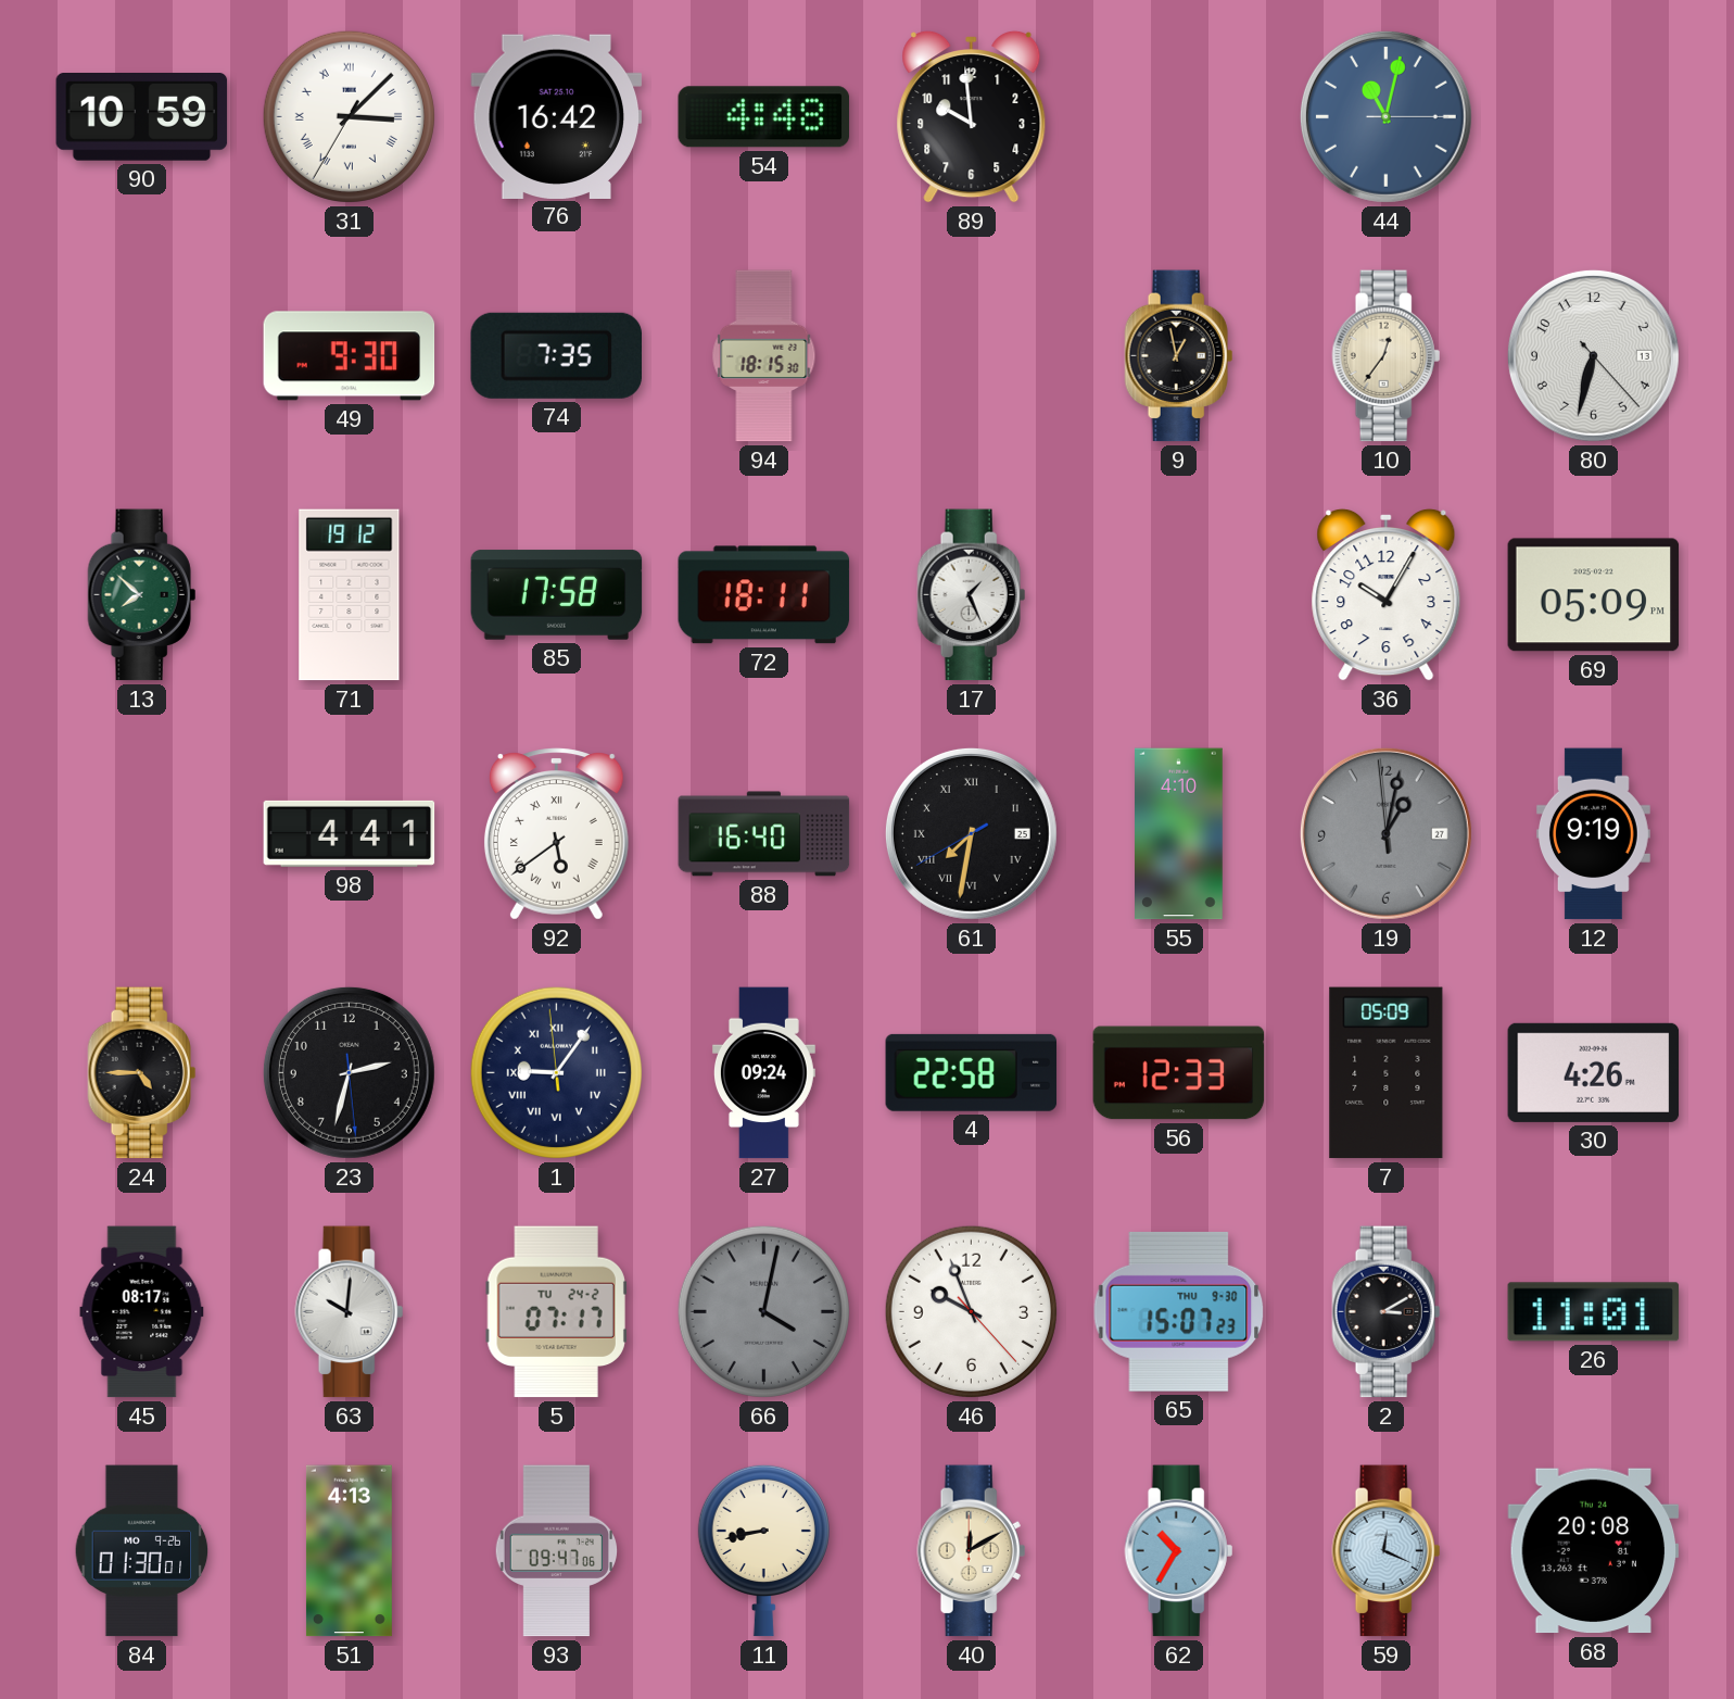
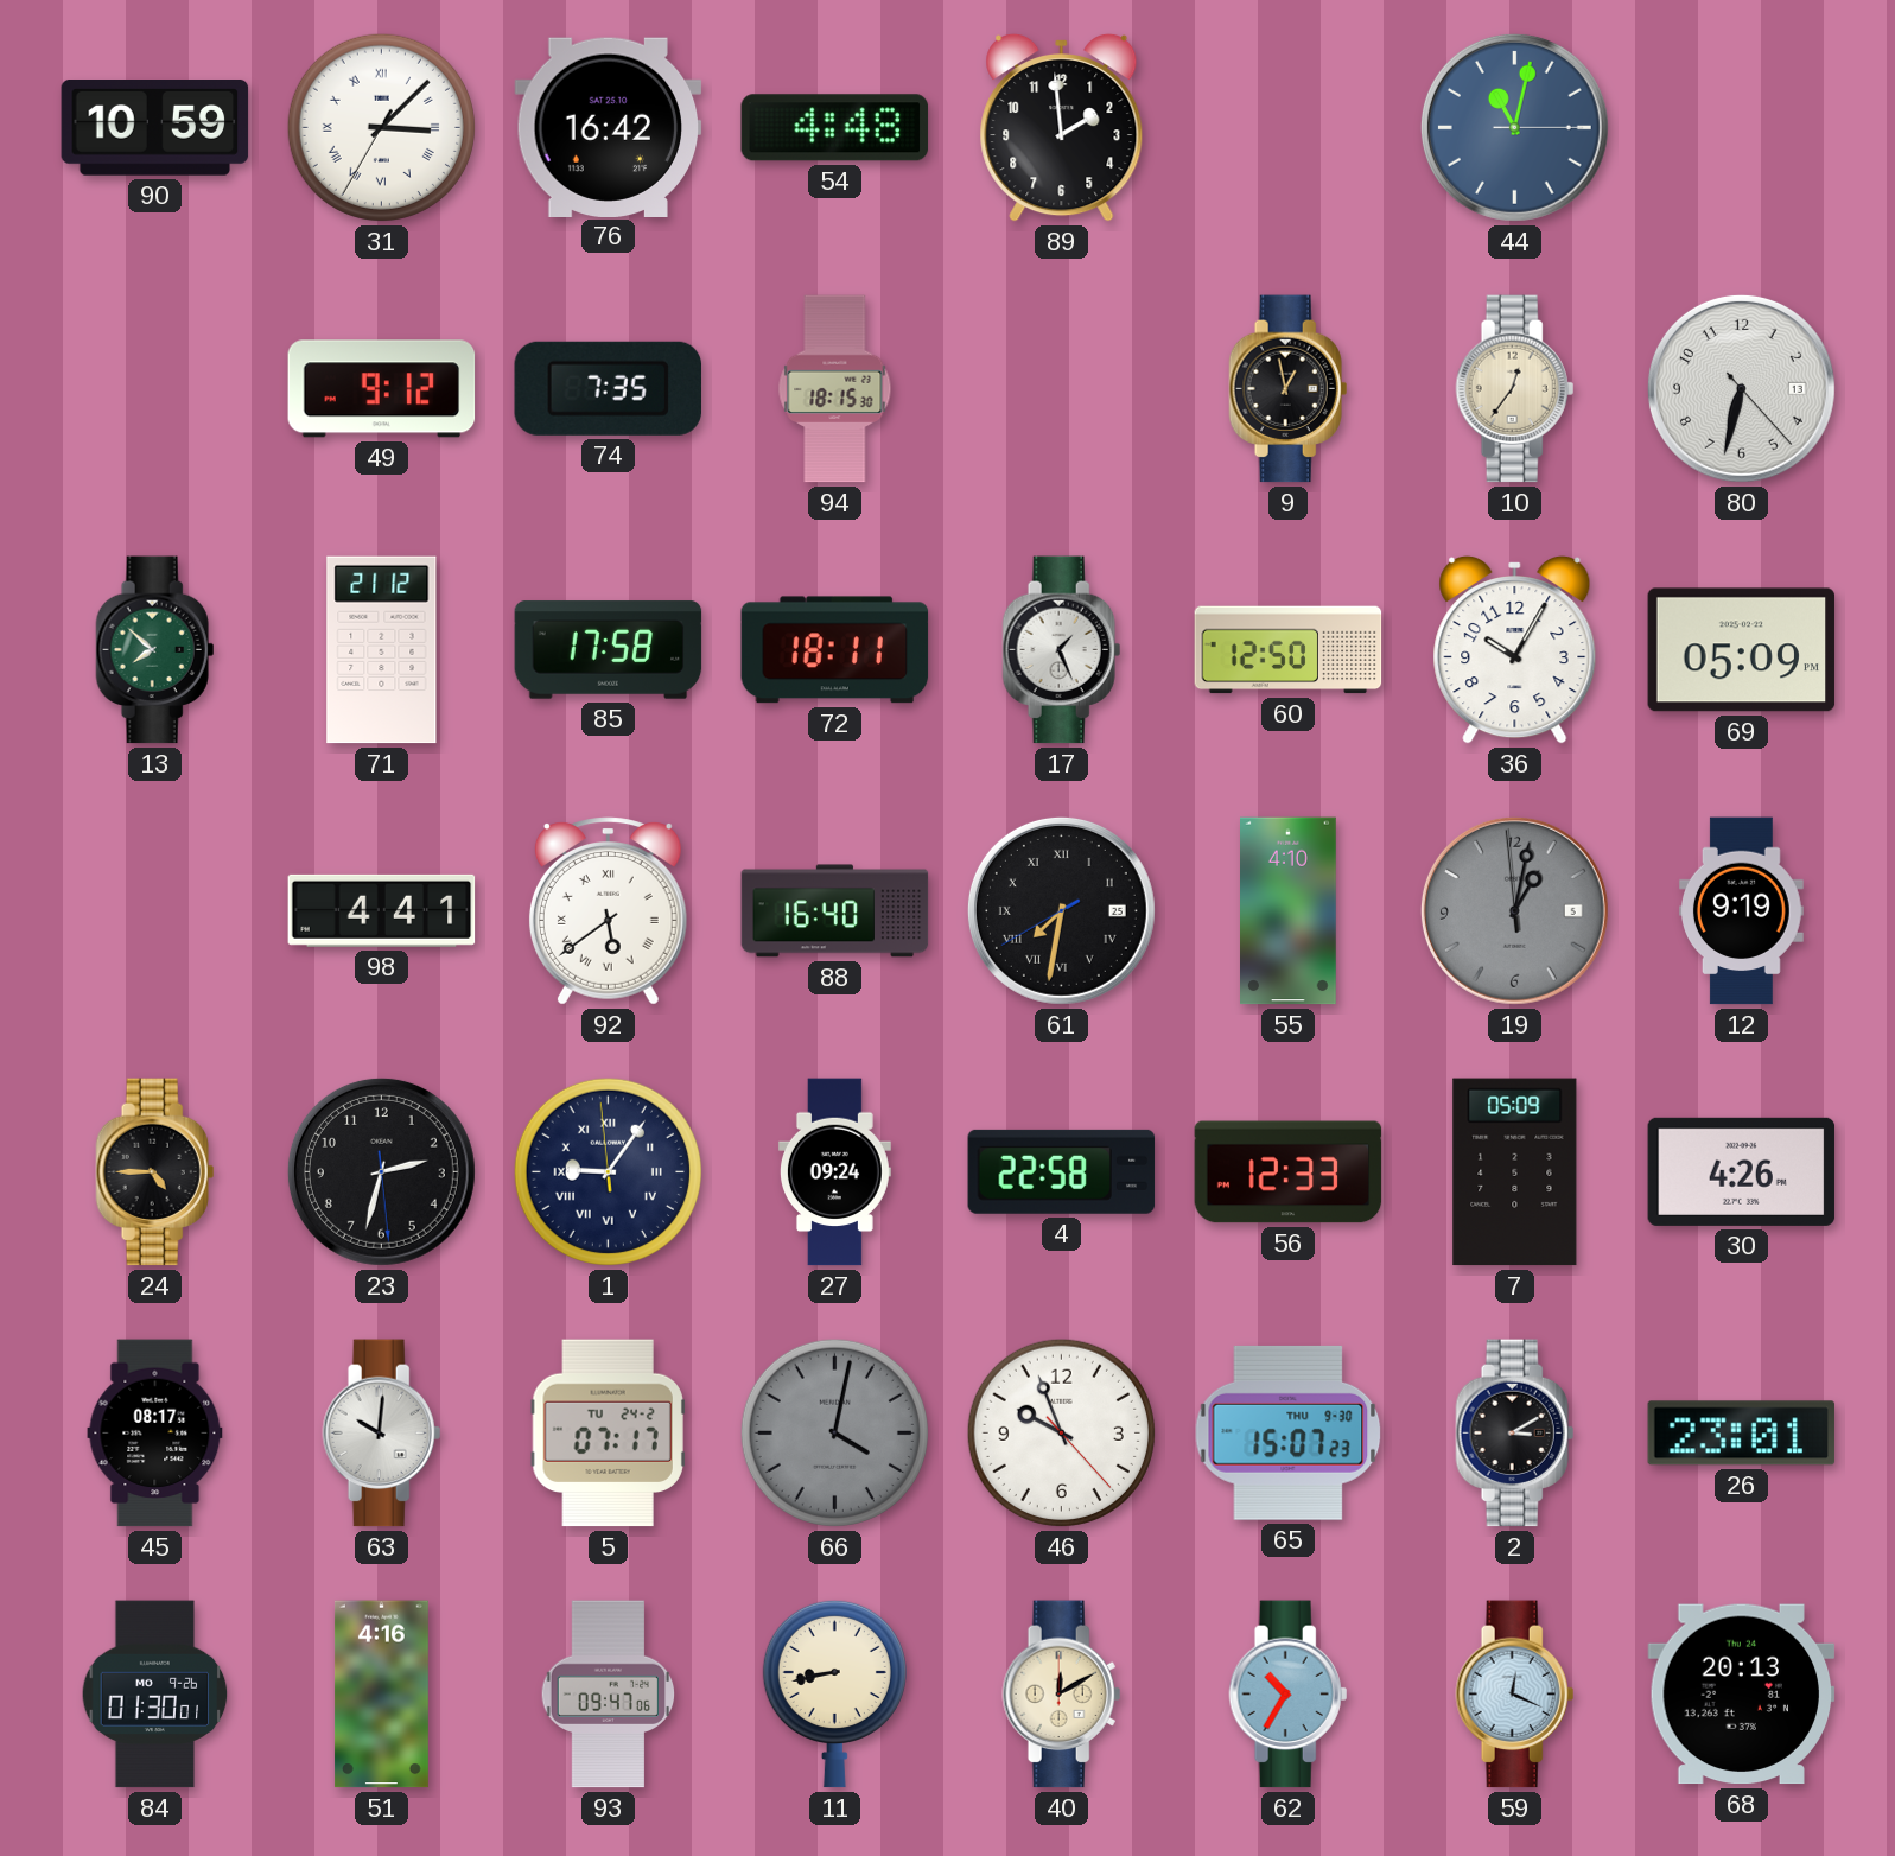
89: 9:59 -> 1:59
49: 9:30 -> 9:12
71: 19:12 -> 21:12
60: none -> 12:50
19 date: 27 -> 5
26: 11:01 -> 23:01
51: 4:13 -> 4:16
68: 20:08 -> 20:13
